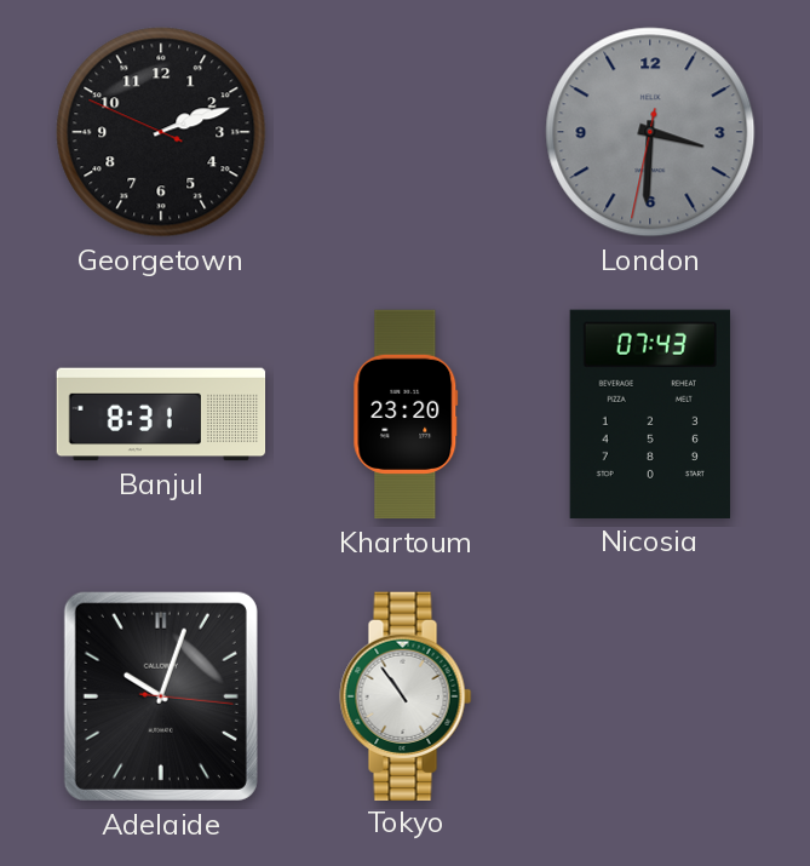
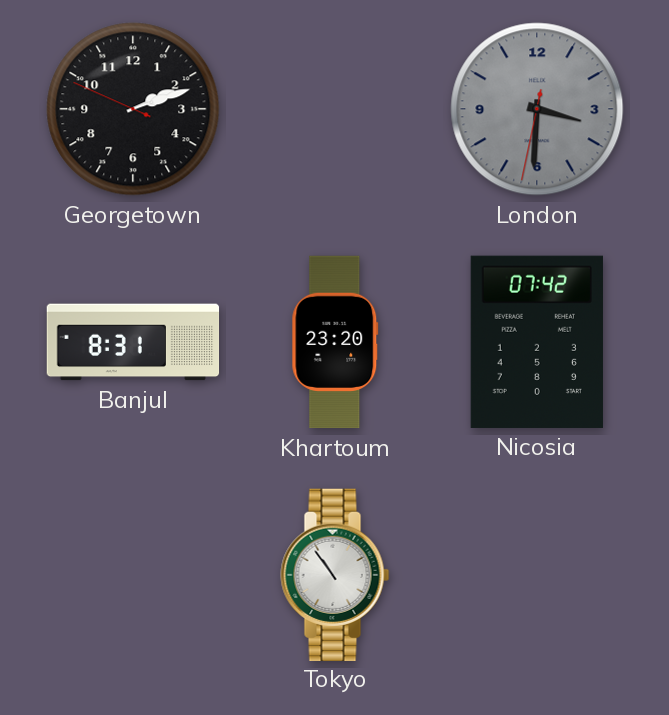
Nicosia: 07:43 -> 07:42
Adelaide: 10:03 -> none
